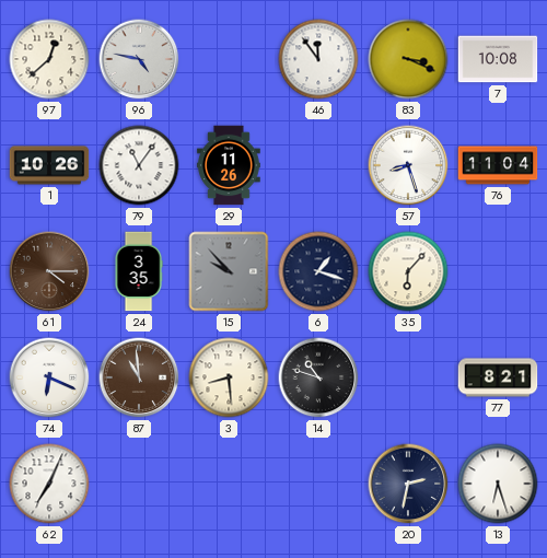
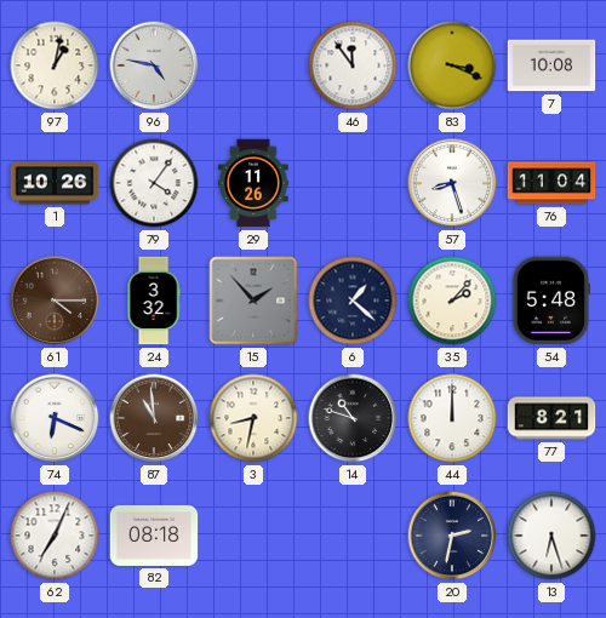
97: 12:38 -> 1:02
79: 11:06 -> 4:06
24: 3:35 -> 3:32
15: 9:53 -> 1:53
6: 1:18 -> 1:22
35: 6:07 -> 2:07
54: none -> 5:48
3: 8:29 -> 8:32
44: none -> 12:00
82: none -> 08:18
